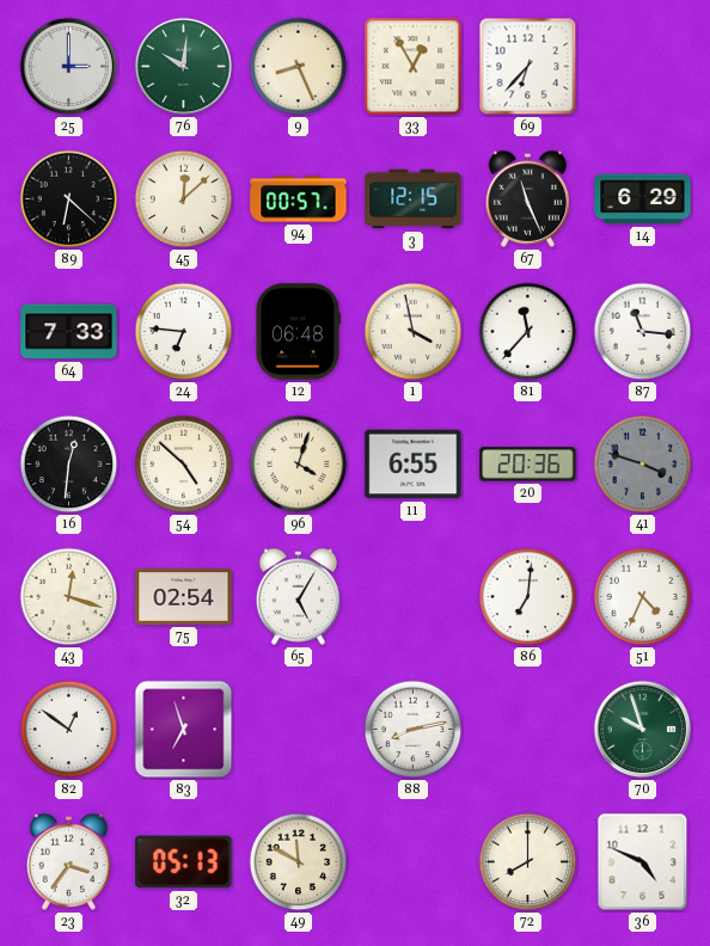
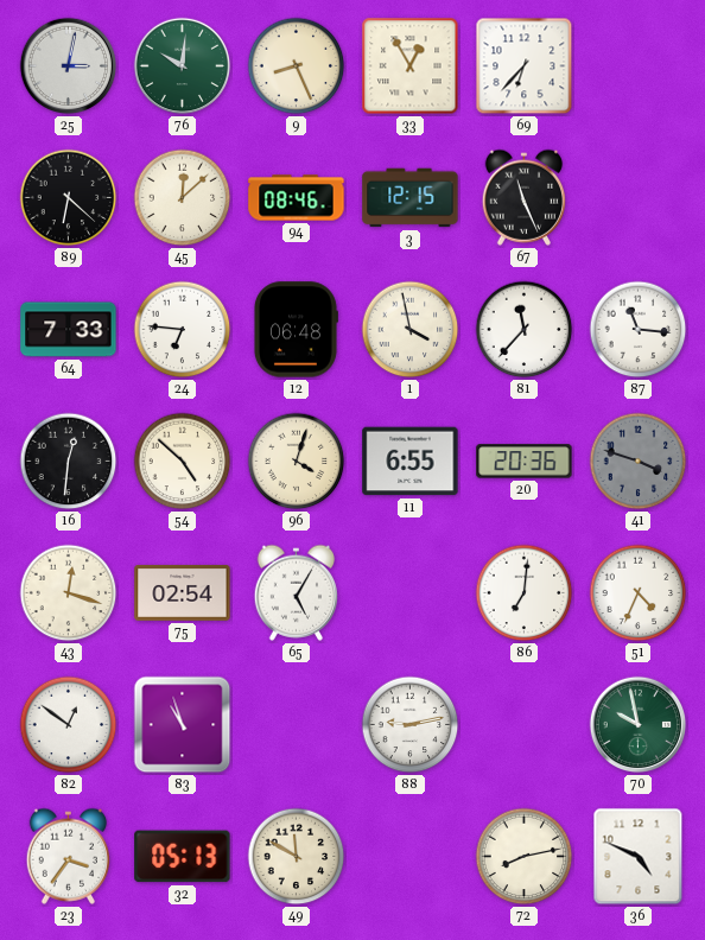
25: 3:00 -> 3:02
94: 00:57 -> 08:46
14: 6:29 -> none
83: 6:57 -> 10:57
88: 8:13 -> 9:13
70: 9:57 -> 9:58
72: 8:00 -> 8:13
